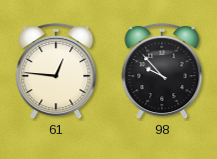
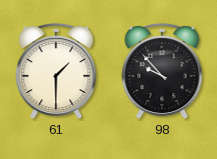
61: 12:46 -> 1:30
